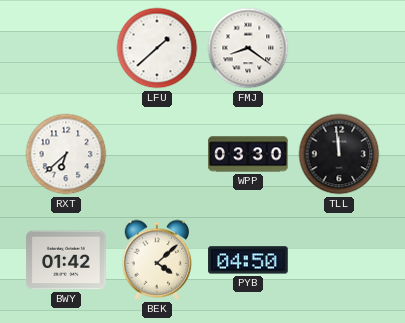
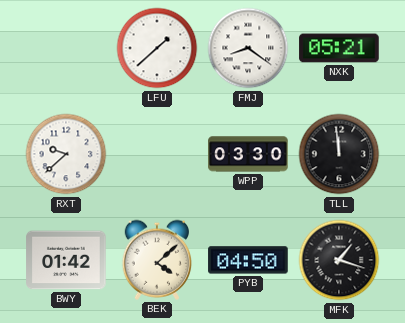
NXK: none -> 05:21
RXT: 6:38 -> 9:38
MFK: none -> 1:18
